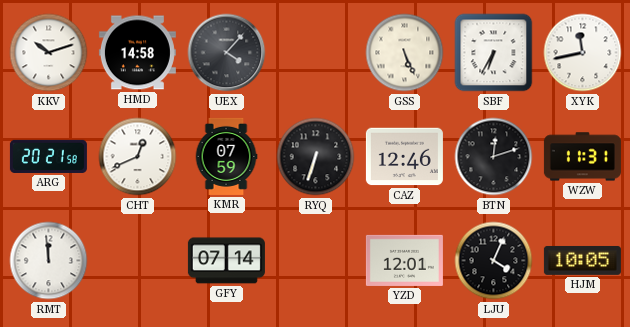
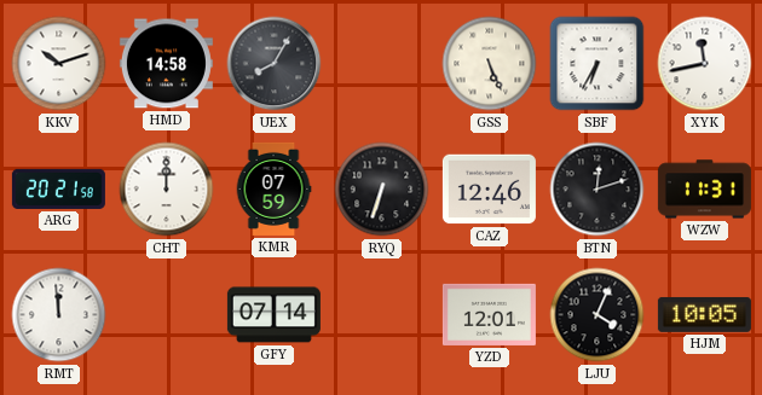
UEX: 4:07 -> 8:05
CHT: 12:41 -> 12:00
